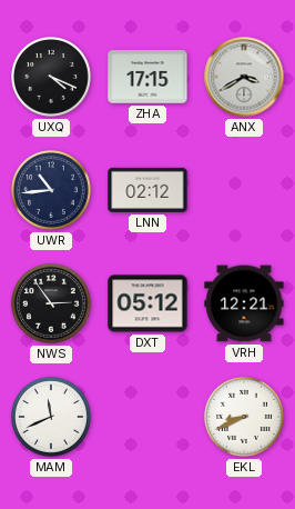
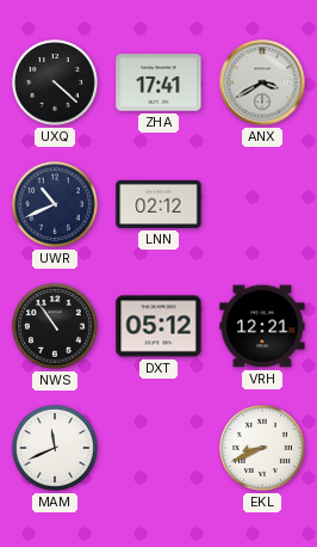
UXQ: 4:19 -> 4:22
ZHA: 17:15 -> 17:41
UWR: 10:44 -> 10:41
NWS: 2:54 -> 10:54
